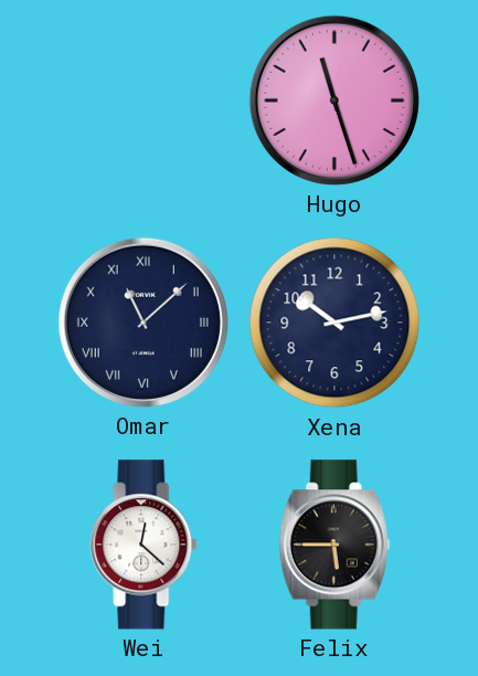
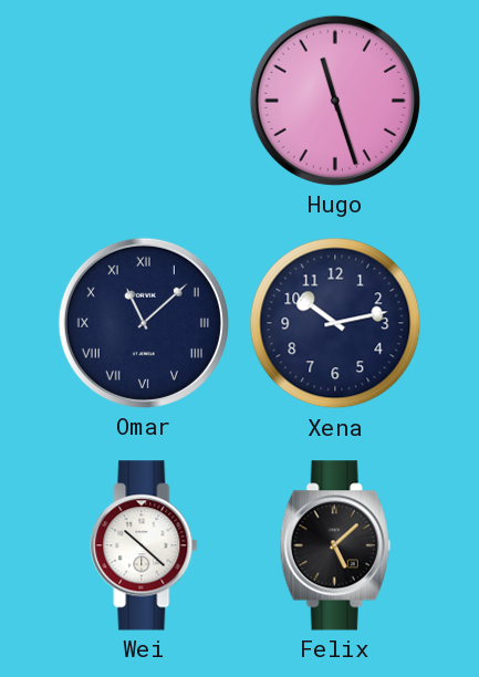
Wei: 12:22 -> 10:22
Felix: 5:45 -> 5:08
